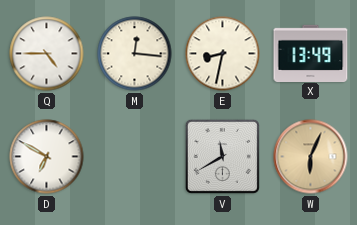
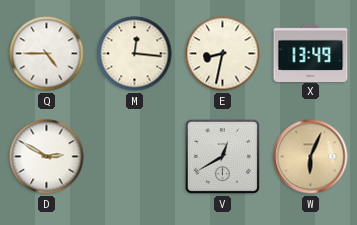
D: 6:50 -> 2:50
V: 11:40 -> 12:40
